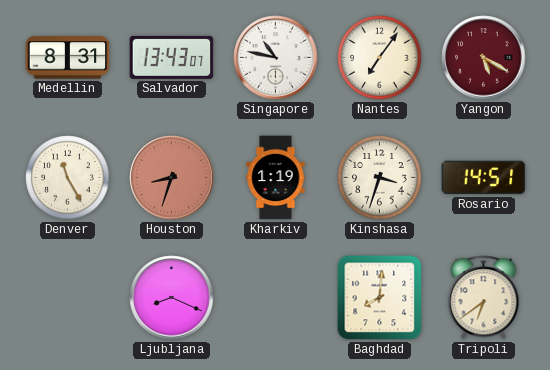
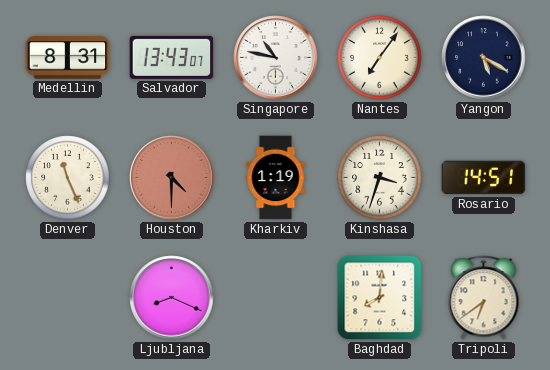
Yangon dial: burgundy -> navy
Denver: 11:25 -> 11:26
Houston: 8:33 -> 4:30
